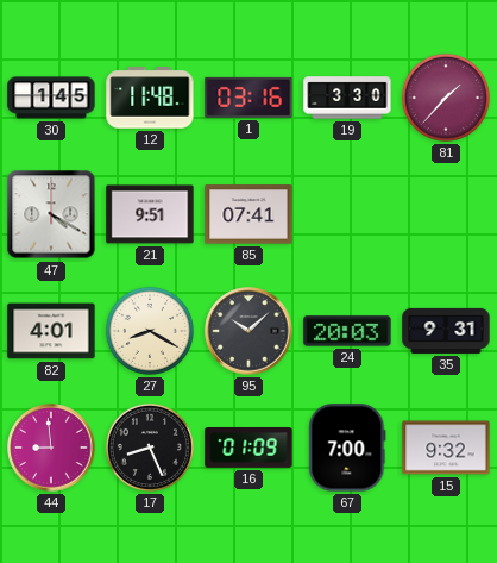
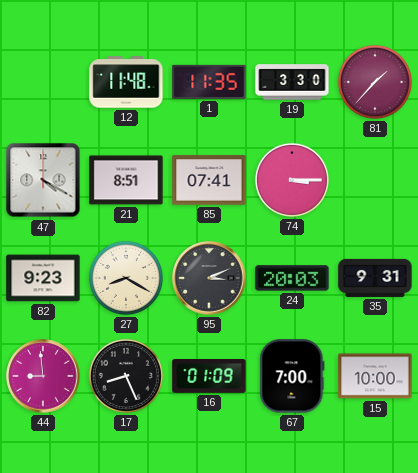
30: 1:45 -> none
1: 03:16 -> 11:35
21: 9:51 -> 8:51
74: none -> 3:15
82: 4:01 -> 9:23
95: 10:08 -> 3:11
15: 9:32 -> 10:00
